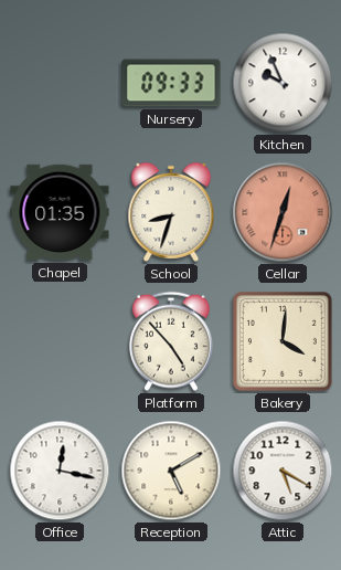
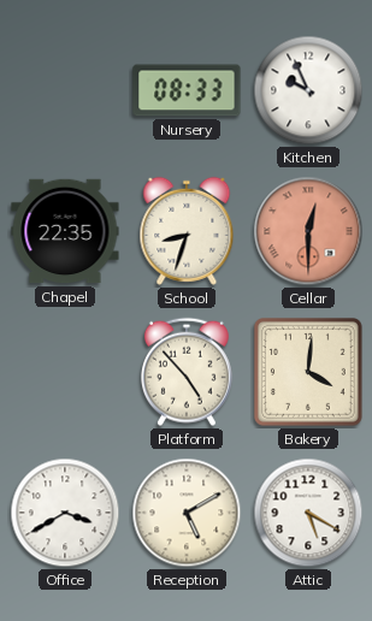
Nursery: 09:33 -> 08:33
Chapel: 01:35 -> 22:35
Cellar: 12:33 -> 12:30
Office: 12:17 -> 3:40
